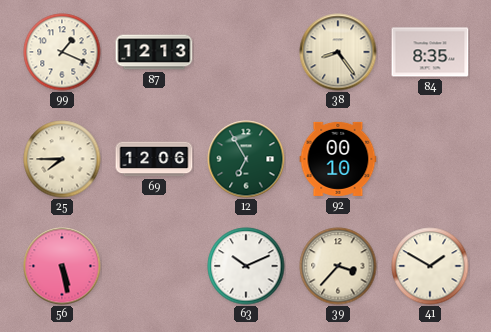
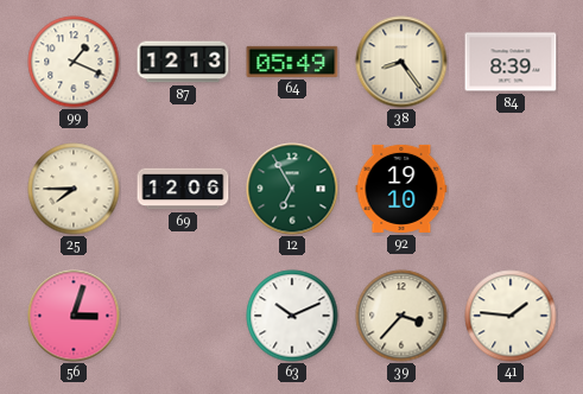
64: none -> 05:49
84: 8:35 -> 8:39
92: 00:10 -> 19:10
56: 5:28 -> 3:03
41: 1:50 -> 1:46
